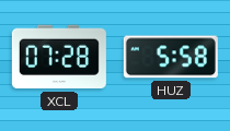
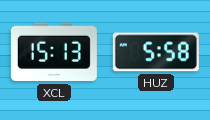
XCL: 07:28 -> 15:13
